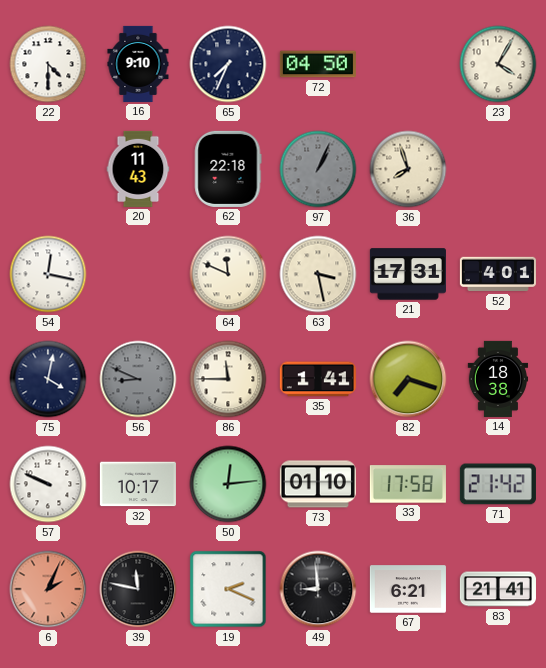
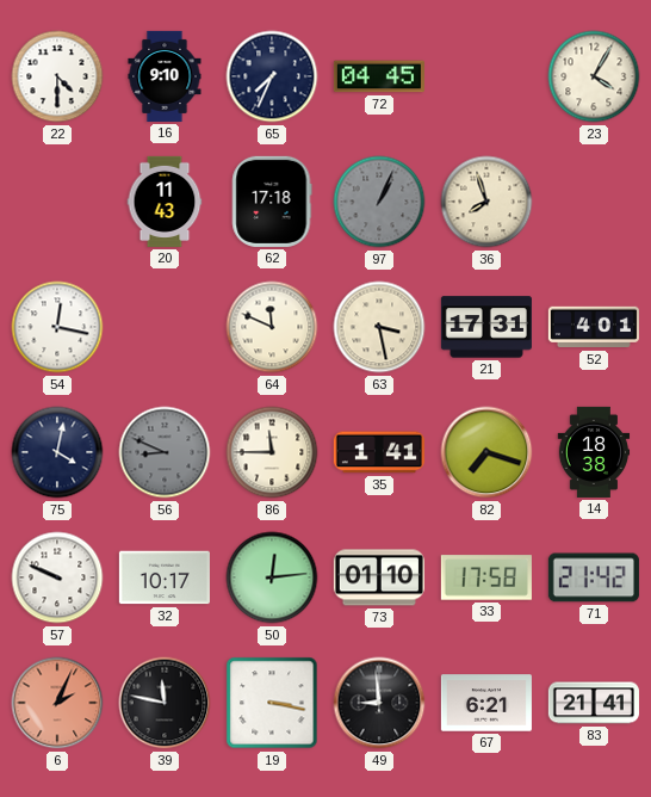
72: 04:50 -> 04:45
62: 22:18 -> 17:18
19: 2:19 -> 3:17
